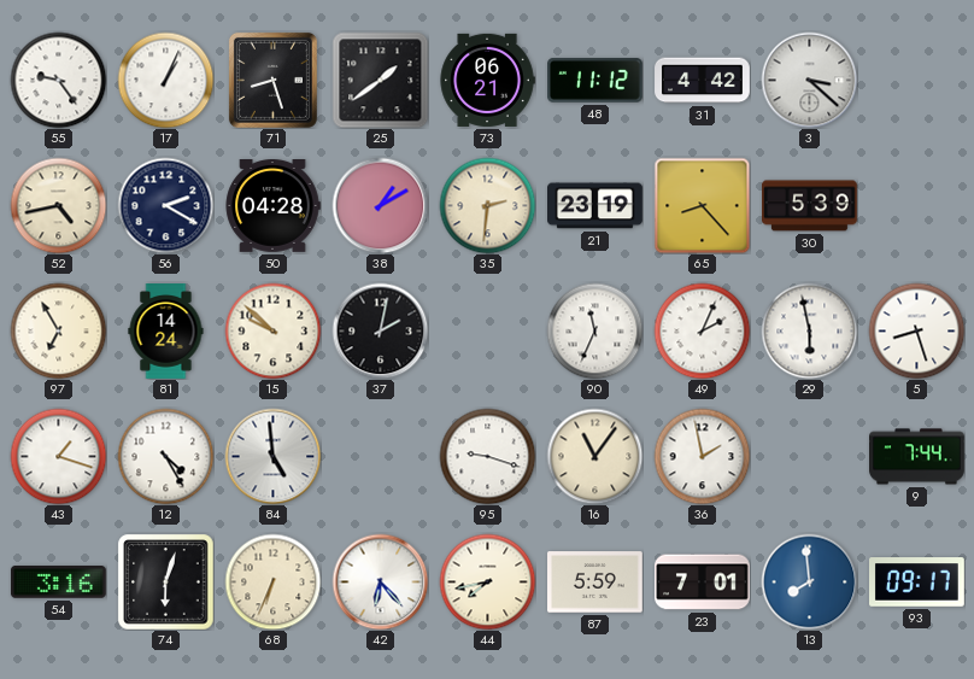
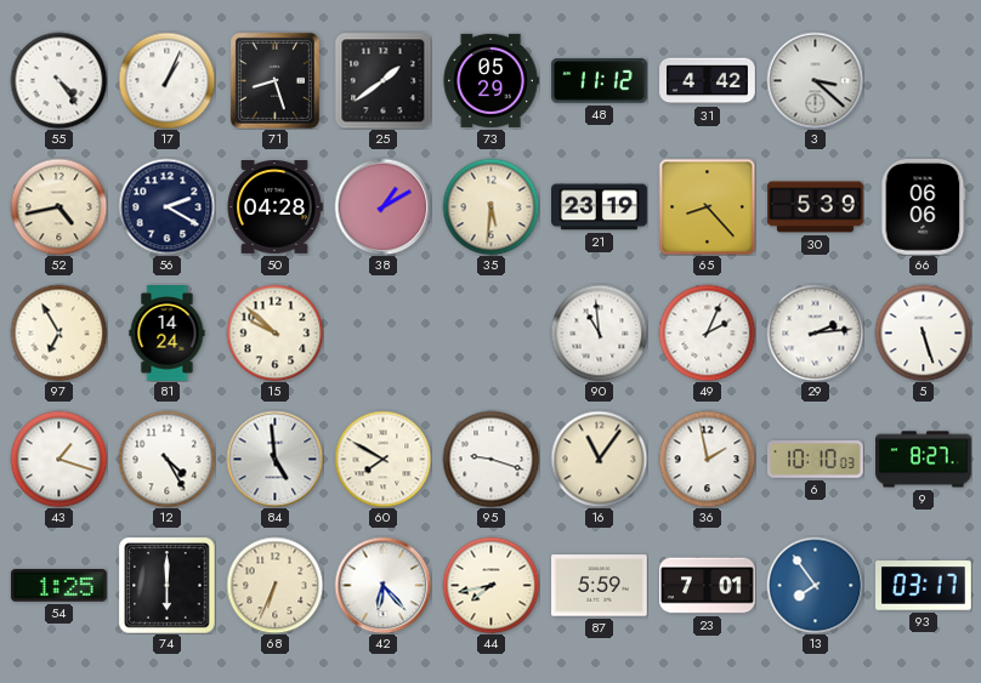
55: 9:24 -> 4:24
73: 06:21 -> 05:29
35: 2:31 -> 5:31
66: none -> 06:06
37: 2:02 -> none
90: 11:34 -> 10:59
29: 5:58 -> 2:14
5: 8:27 -> 5:27
60: none -> 7:50
6: none -> 10:10
9: 7:44 -> 8:27
54: 3:16 -> 1:25
74: 6:03 -> 6:00
13: 7:59 -> 7:54
93: 09:17 -> 03:17
